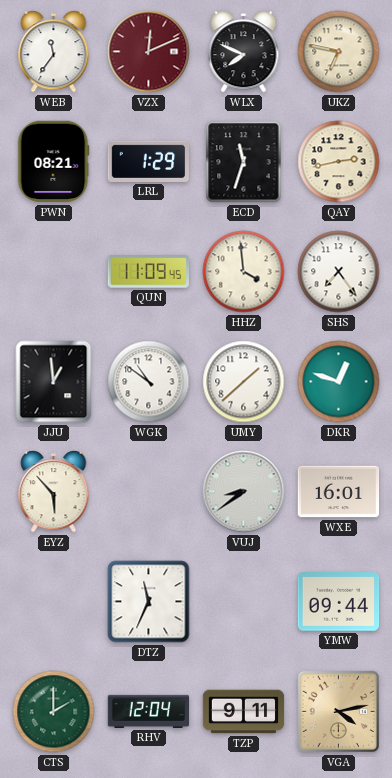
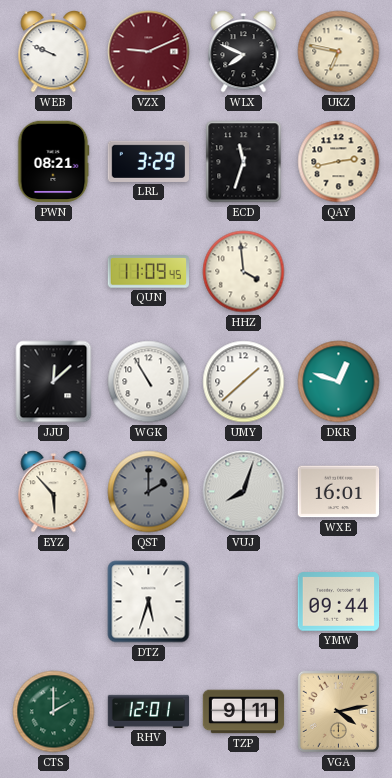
WEB: 11:36 -> 9:49
VZX: 12:11 -> 9:11
LRL: 1:29 -> 3:29
SHS: 7:24 -> none
JJU: 12:59 -> 12:08
WGK: 10:51 -> 10:55
QST: none -> 2:00
VUJ: 8:39 -> 8:03
DTZ: 11:34 -> 5:33
RHV: 12:04 -> 12:01
